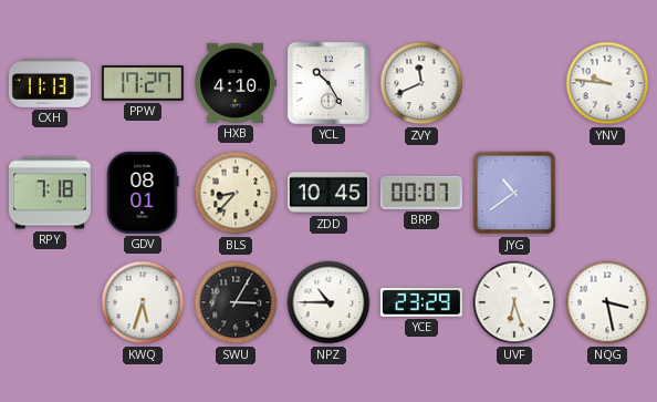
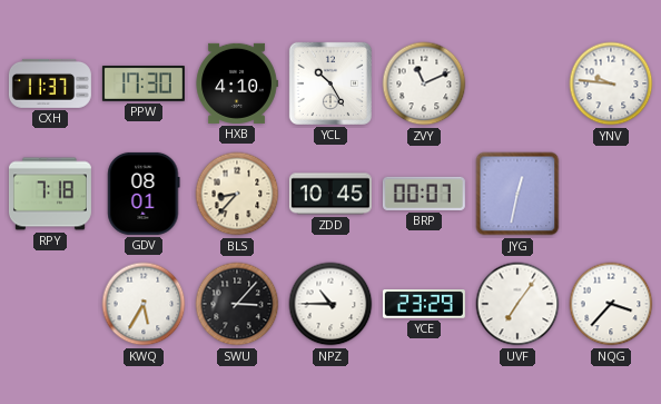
CXH: 11:13 -> 11:37
PPW: 17:27 -> 17:30
ZVY: 11:41 -> 11:11
JYG: 10:39 -> 12:32
KWQ: 5:33 -> 5:35
SWU: 3:05 -> 3:07
UVF: 6:27 -> 7:06
NQG: 3:28 -> 3:37
